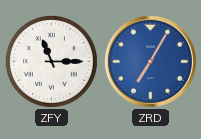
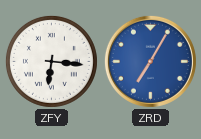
ZFY: 11:15 -> 6:16
